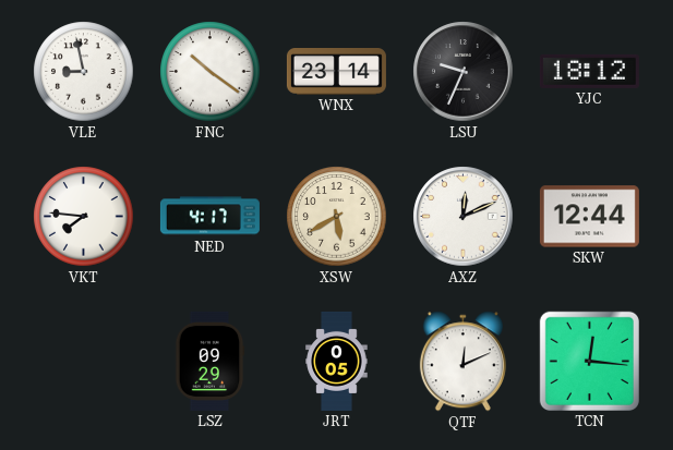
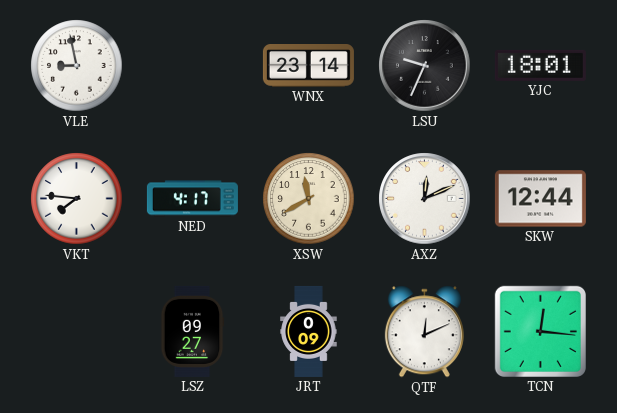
FNC: 10:21 -> none
YJC: 18:12 -> 18:01
XSW: 5:40 -> 11:40
LSZ: 09:29 -> 09:27
JRT: 0:05 -> 0:09
